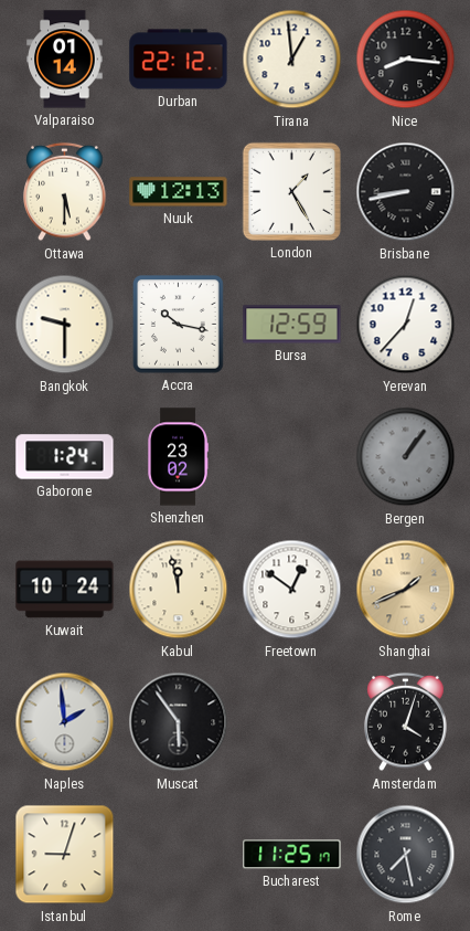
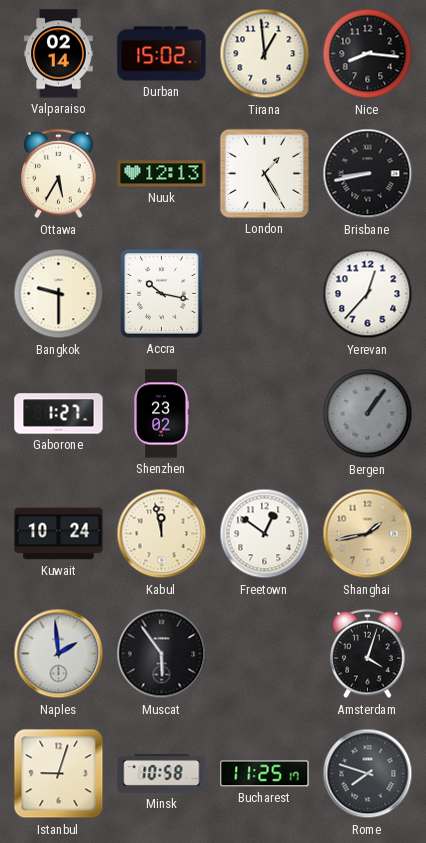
Valparaiso: 01:14 -> 02:14
Durban: 22:12 -> 15:02
Ottawa: 5:30 -> 5:35
Bursa: 12:59 -> none
Gaborone: 1:24 -> 1:27
Shanghai: 1:41 -> 1:43
Minsk: none -> 10:58
Rome: 7:28 -> 7:48
